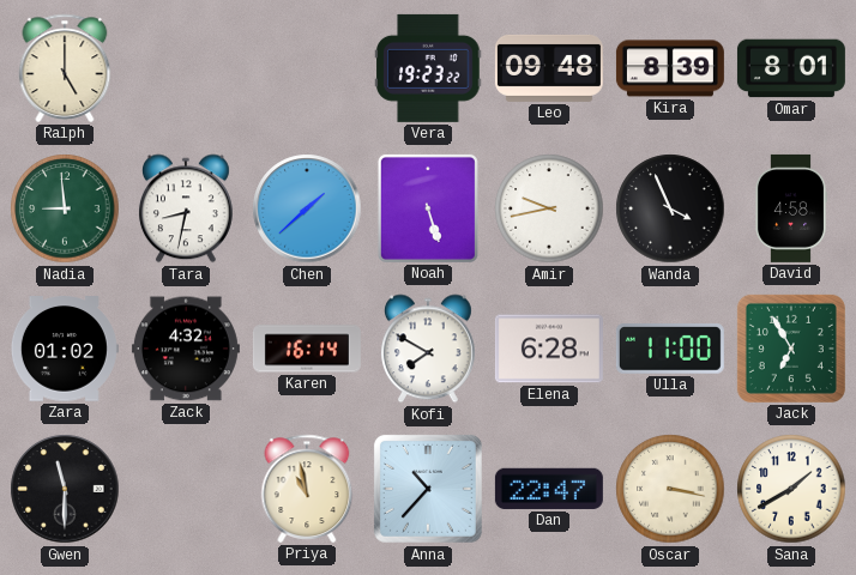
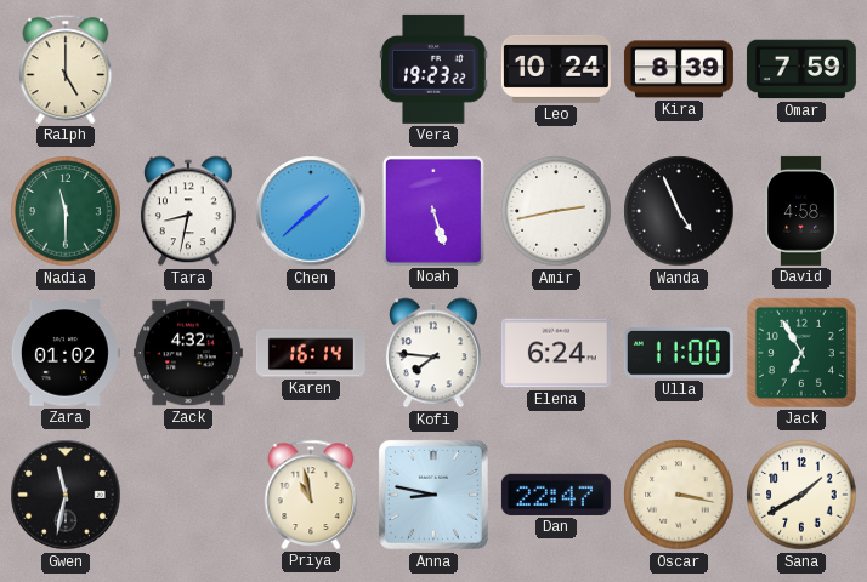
Leo: 09:48 -> 10:24
Omar: 8:01 -> 7:59
Nadia: 8:59 -> 11:30
Amir: 9:43 -> 2:43
Wanda: 3:56 -> 4:56
Kofi: 7:50 -> 7:46
Elena: 6:28 -> 6:24
Gwen: 11:30 -> 11:32
Anna: 10:37 -> 8:47
